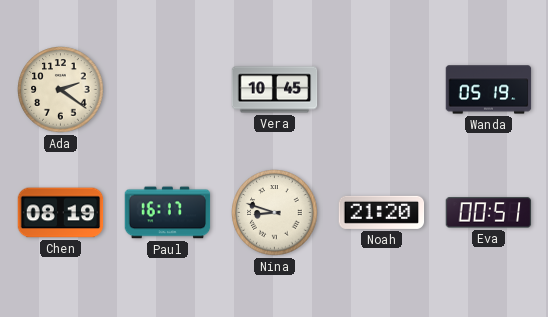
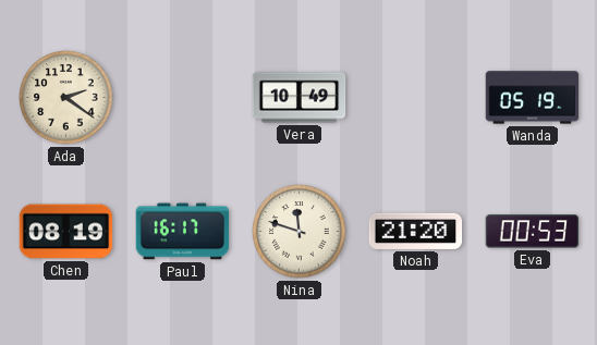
Vera: 10:45 -> 10:49
Nina: 8:48 -> 11:48
Eva: 00:51 -> 00:53
